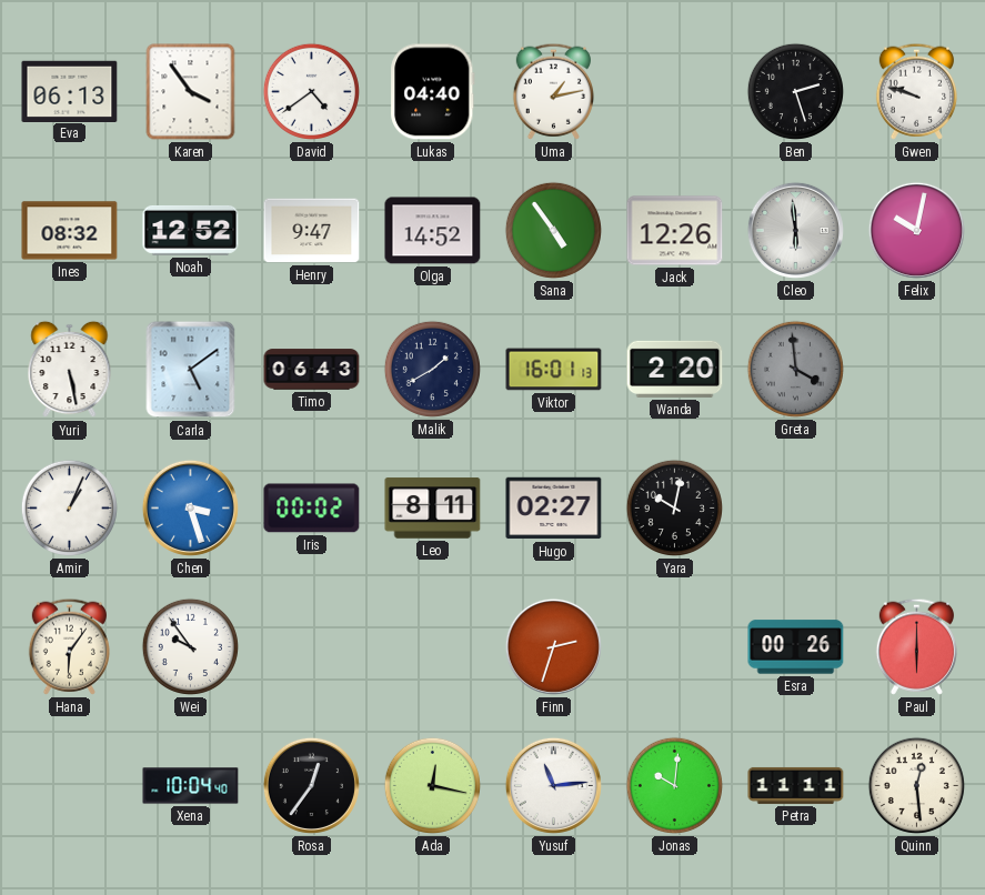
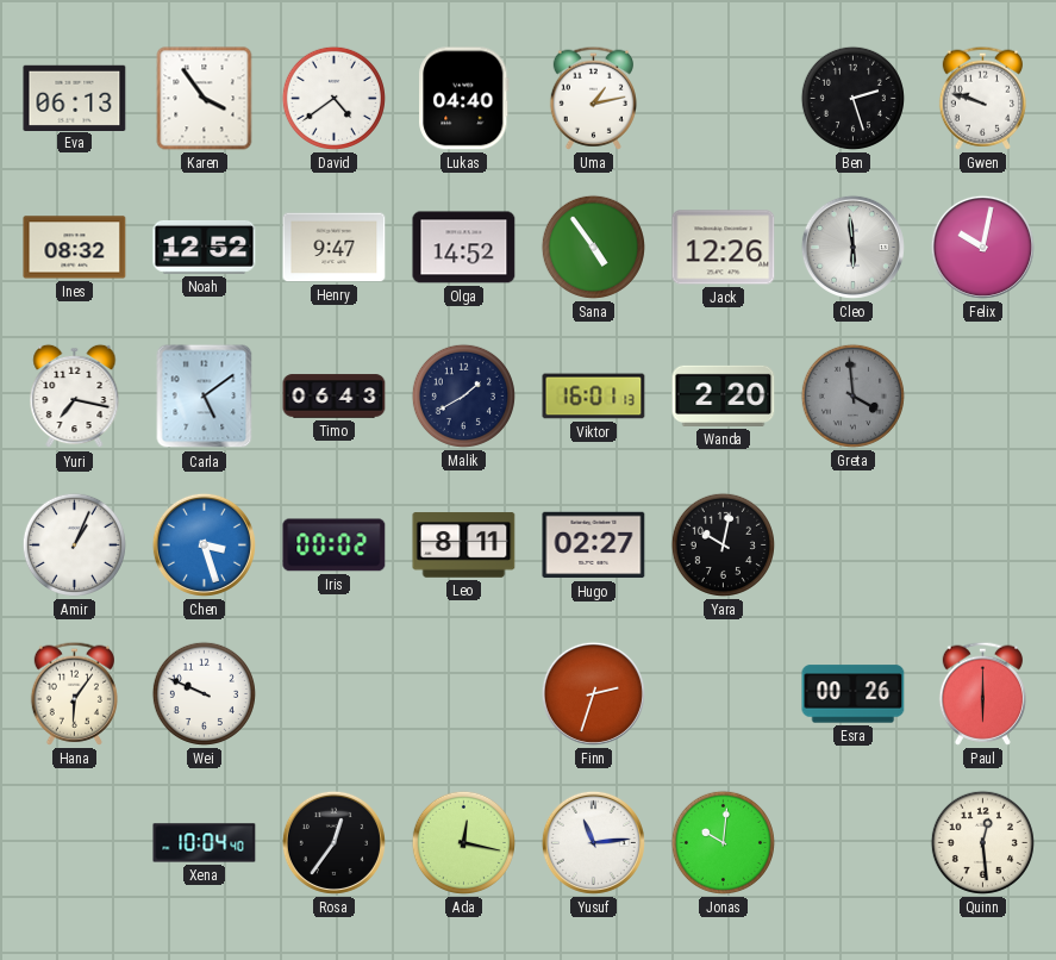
Yuri: 5:28 -> 7:17
Wei: 9:54 -> 9:49
Petra: 11:11 -> none
